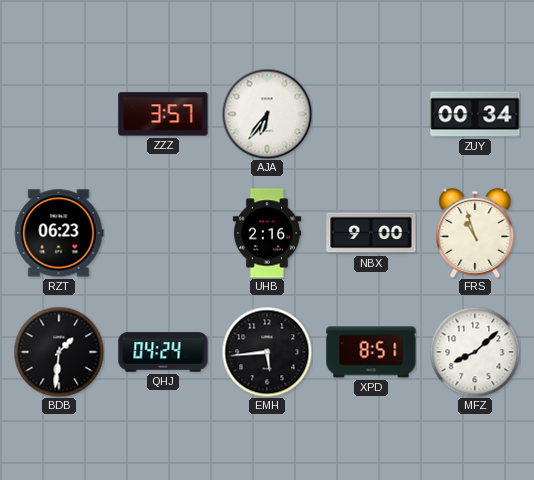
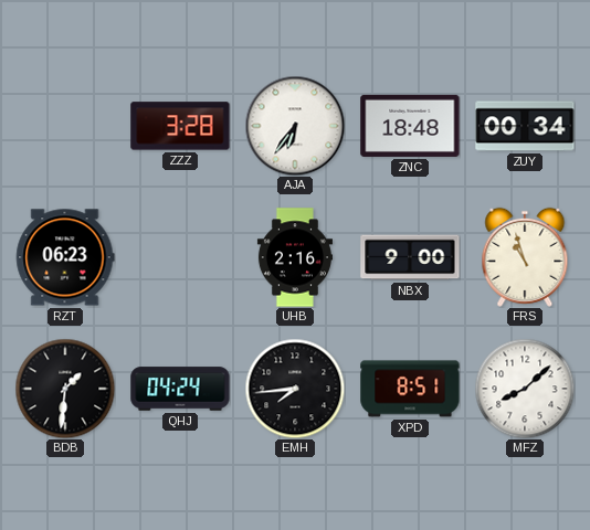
ZZZ: 3:57 -> 3:28
ZNC: none -> 18:48
EMH: 5:44 -> 7:44
